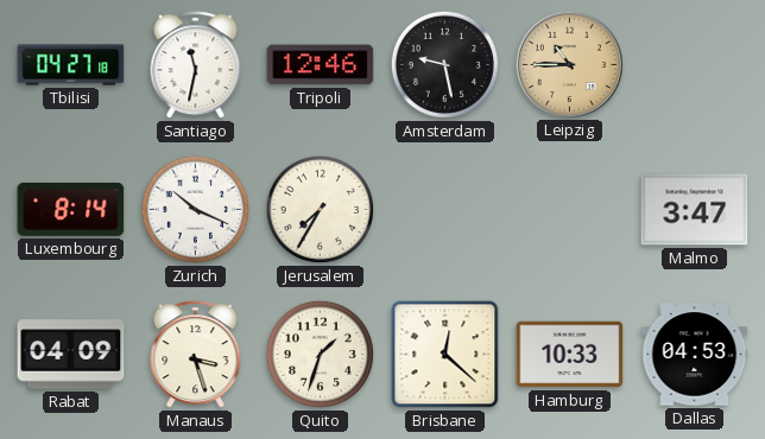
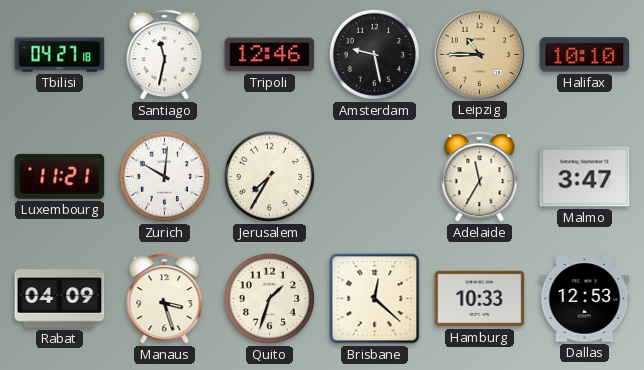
Halifax: none -> 10:10
Luxembourg: 8:14 -> 11:21
Zurich: 10:19 -> 10:01
Adelaide: none -> 11:35
Dallas: 04:53 -> 12:53
